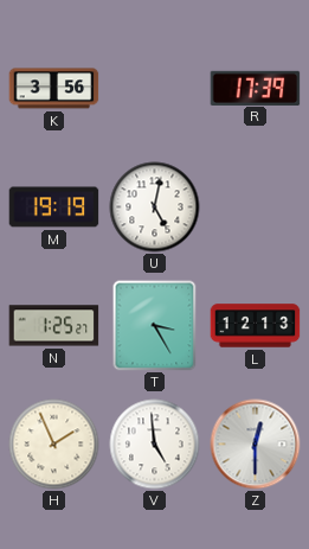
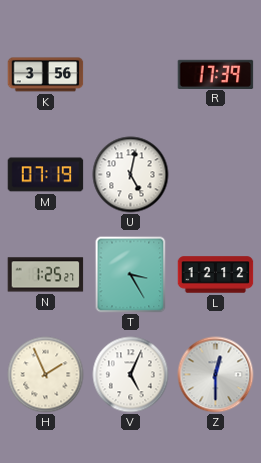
M: 19:19 -> 07:19
L: 12:13 -> 12:12
V: 4:59 -> 5:04
